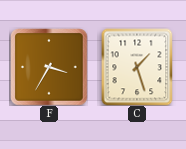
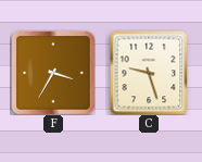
C: 1:27 -> 9:27
